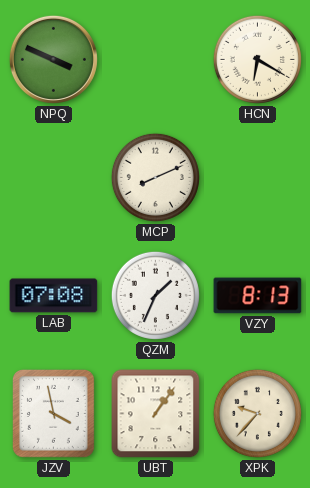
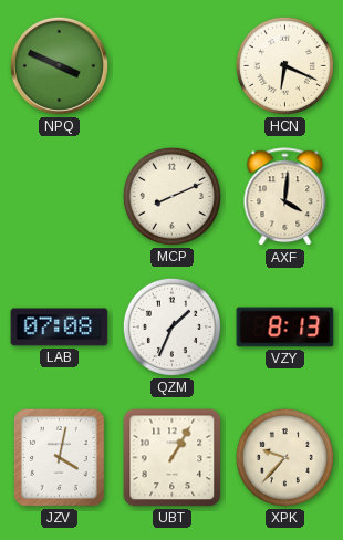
HCN: 6:20 -> 6:19
AXF: none -> 4:01
JZV: 3:58 -> 4:02
UBT: 1:06 -> 1:05
